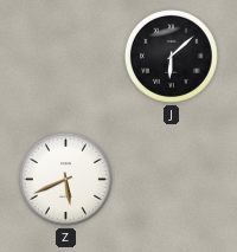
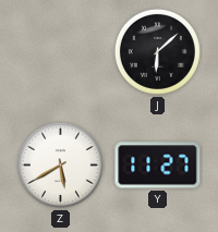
Z: 5:41 -> 5:40
Y: none -> 11:27
